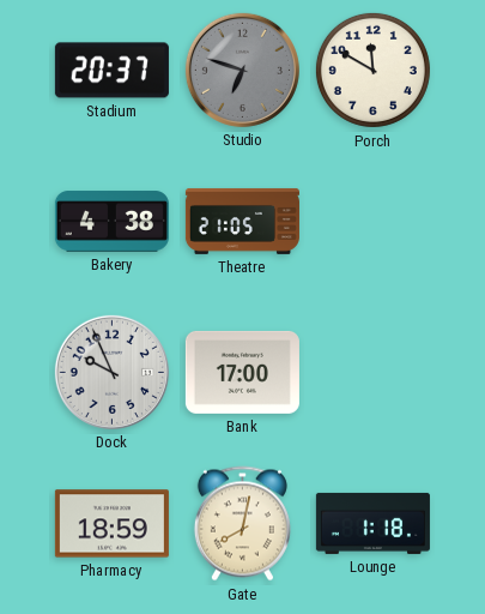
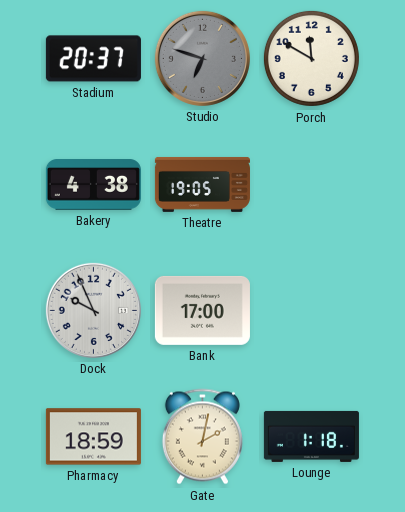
Theatre: 21:05 -> 19:05
Gate: 8:02 -> 2:02
